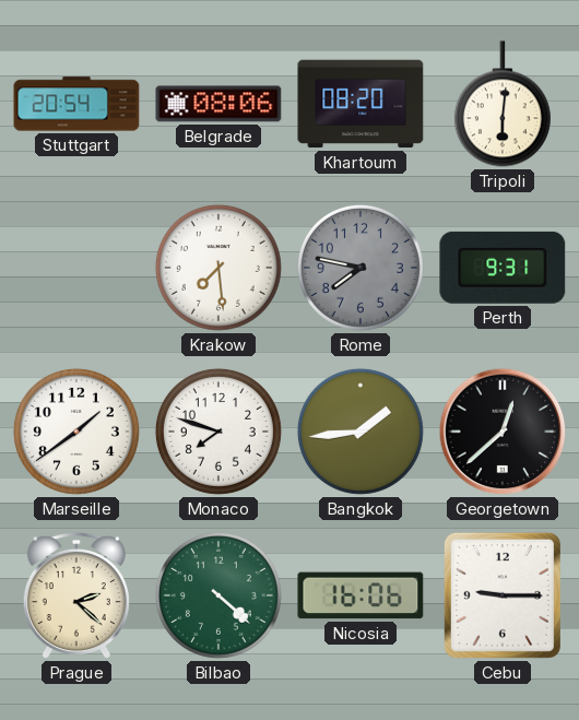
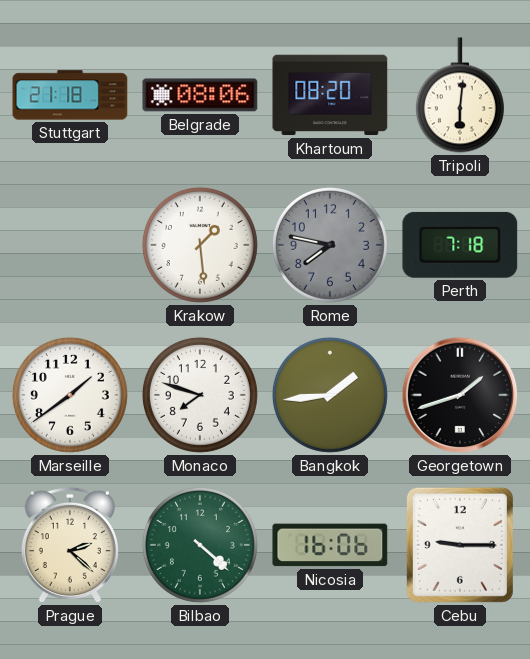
Stuttgart: 20:54 -> 21:18
Krakow: 7:29 -> 1:29
Perth: 9:31 -> 7:18
Georgetown: 12:38 -> 1:42
